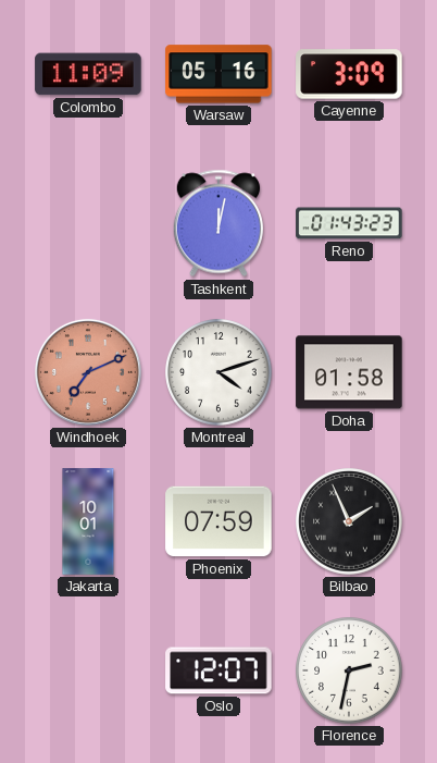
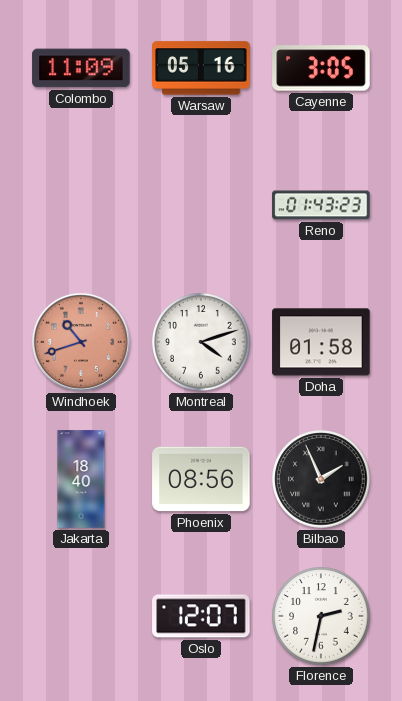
Cayenne: 3:09 -> 3:05
Tashkent: 12:02 -> none
Windhoek: 7:11 -> 10:42
Jakarta: 10:01 -> 18:40
Phoenix: 07:59 -> 08:56
